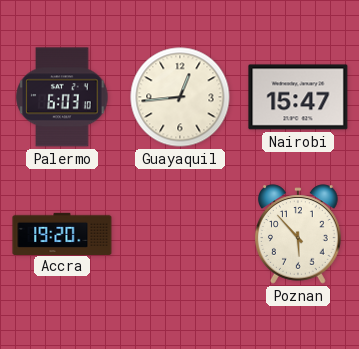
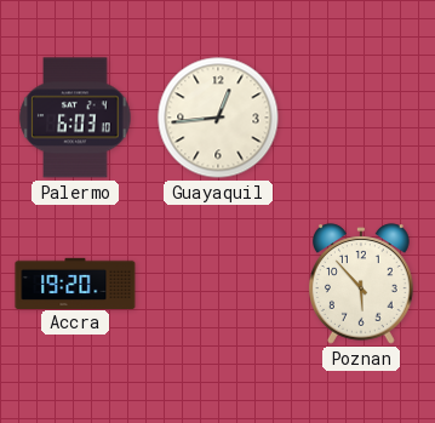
Nairobi: 15:47 -> none
